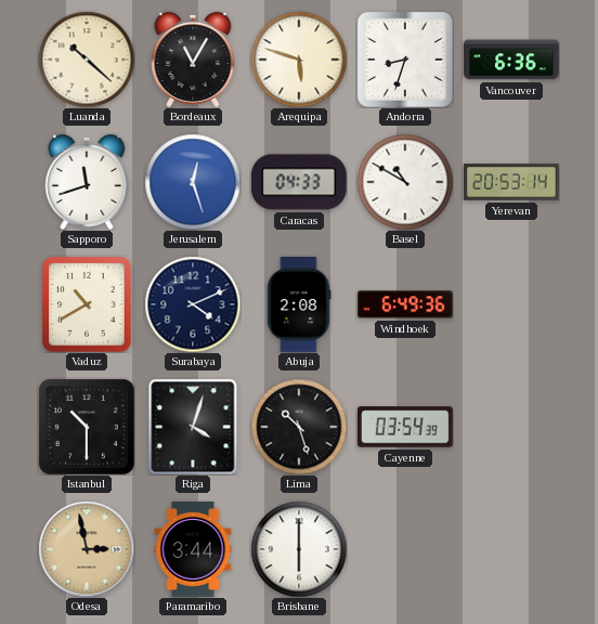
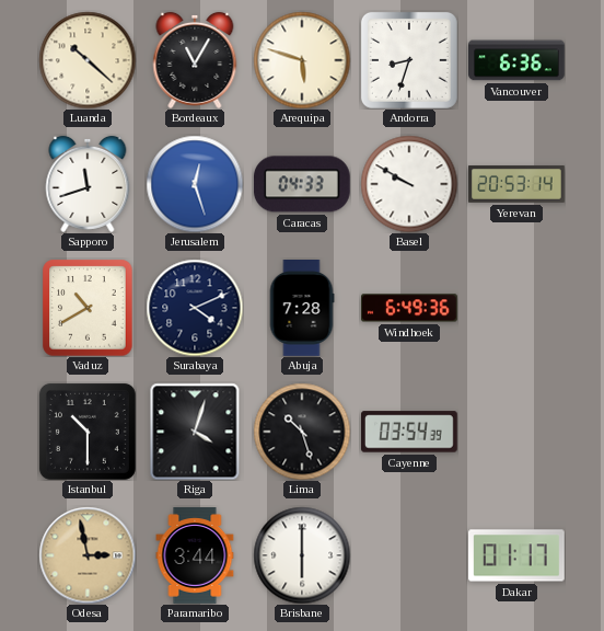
Basel: 10:50 -> 9:50
Abuja: 2:08 -> 7:28
Dakar: none -> 01:17
